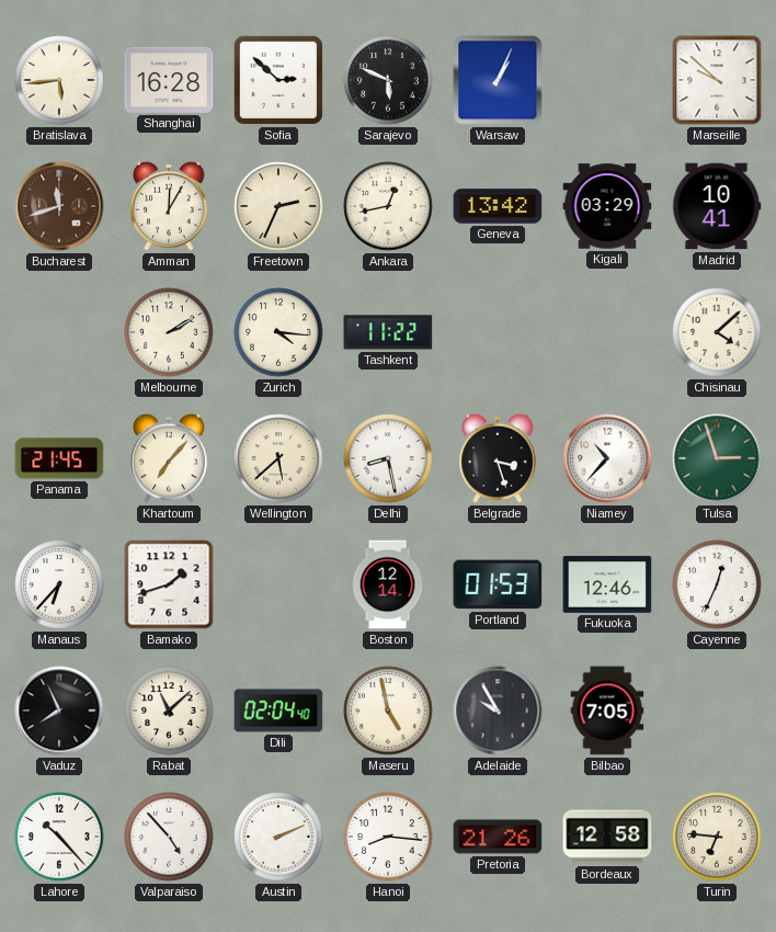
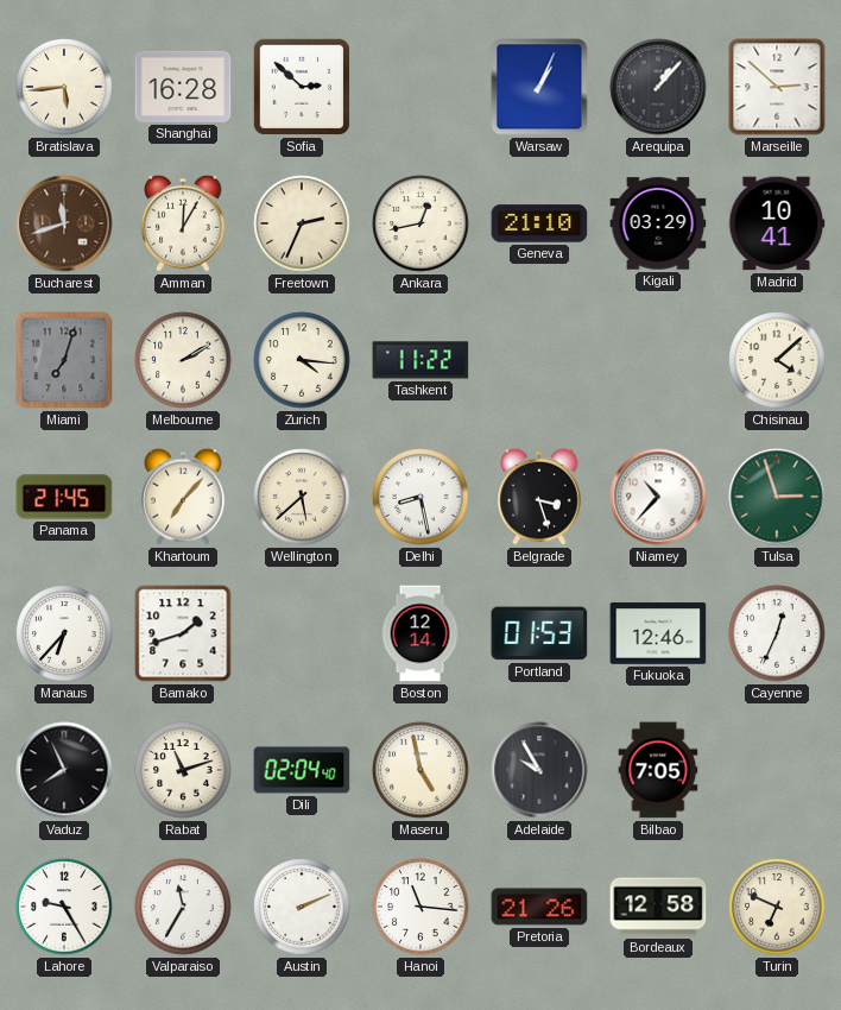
Sarajevo: 5:49 -> none
Arequipa: none -> 1:07
Marseille: 9:52 -> 2:52
Geneva: 13:42 -> 21:10
Miami: none -> 7:03
Rabat: 11:08 -> 11:12
Lahore: 10:23 -> 9:25
Valparaiso: 4:53 -> 11:35
Hanoi: 8:16 -> 11:16
Turin: 6:46 -> 6:49
